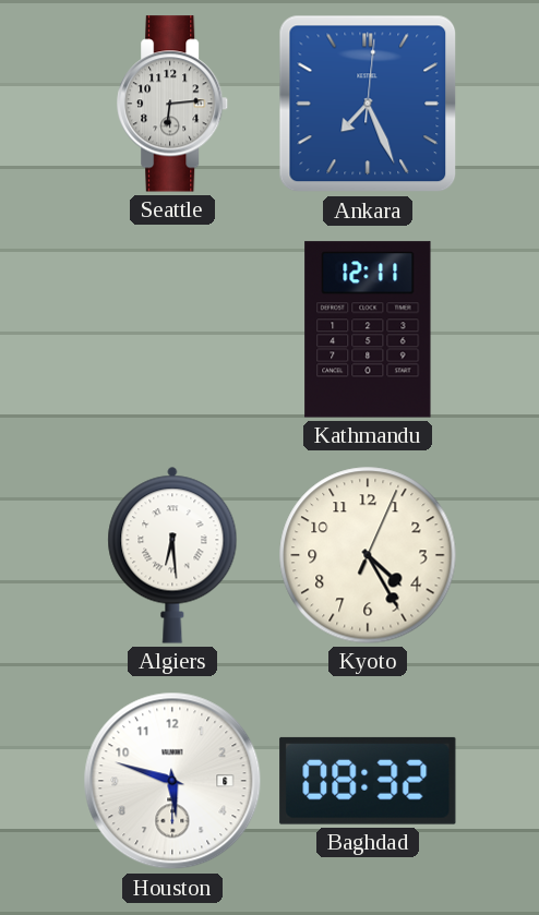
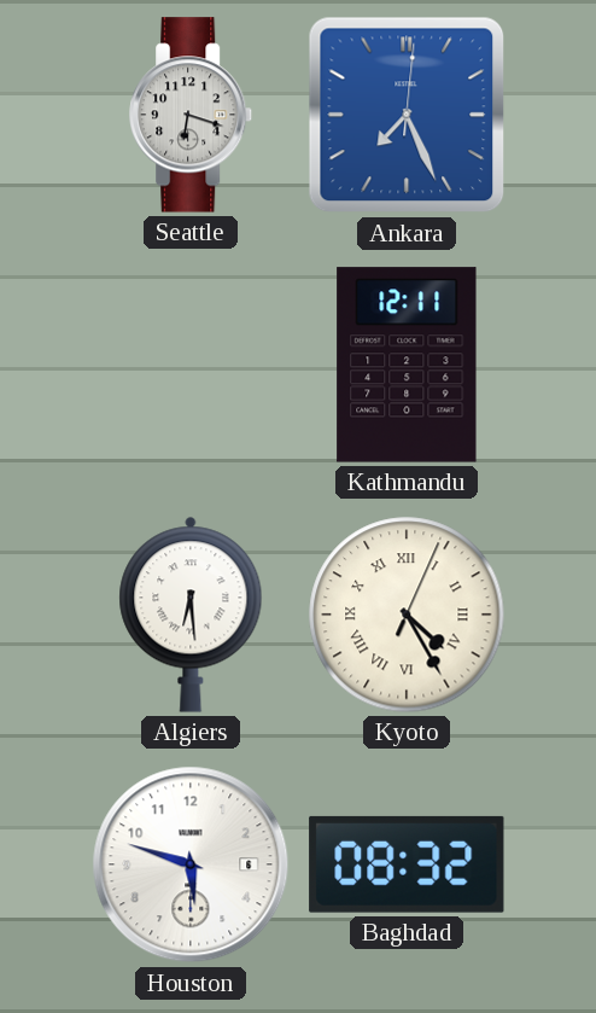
Seattle: 6:14 -> 6:18
Kyoto numerals: Arabic -> Roman
